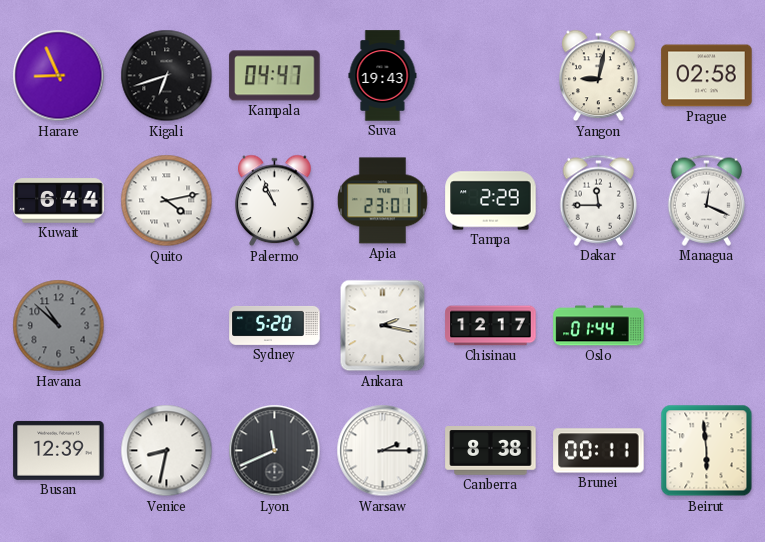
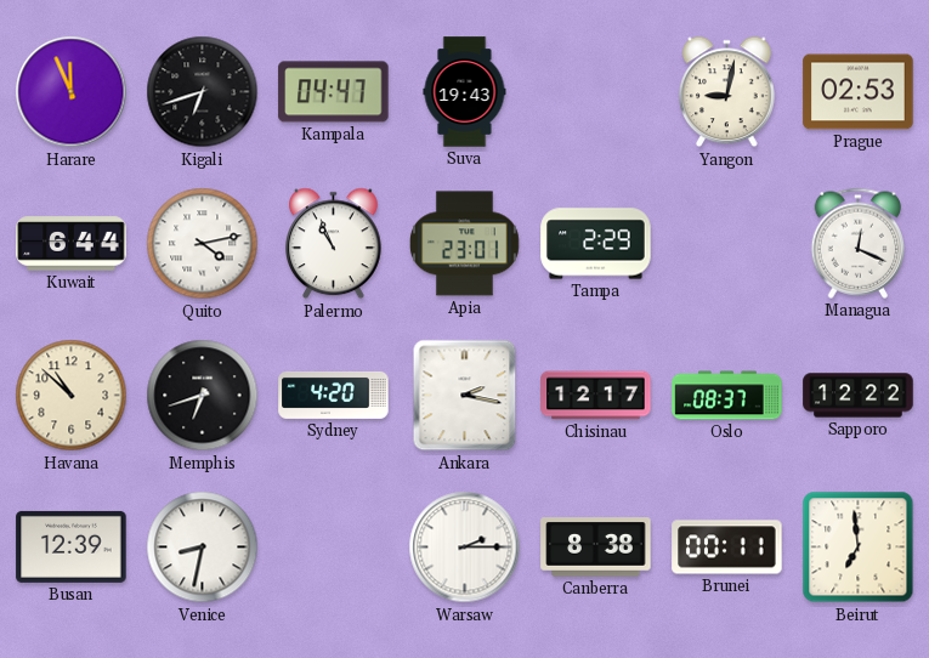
Harare: 8:56 -> 11:56
Prague: 02:58 -> 02:53
Dakar: 11:45 -> none
Havana dial: grey -> cream
Memphis: none -> 6:42
Sydney: 5:20 -> 4:20
Oslo: 01:44 -> 08:37
Sapporo: none -> 12:22
Lyon: 11:41 -> none
Beirut: 5:59 -> 6:59
